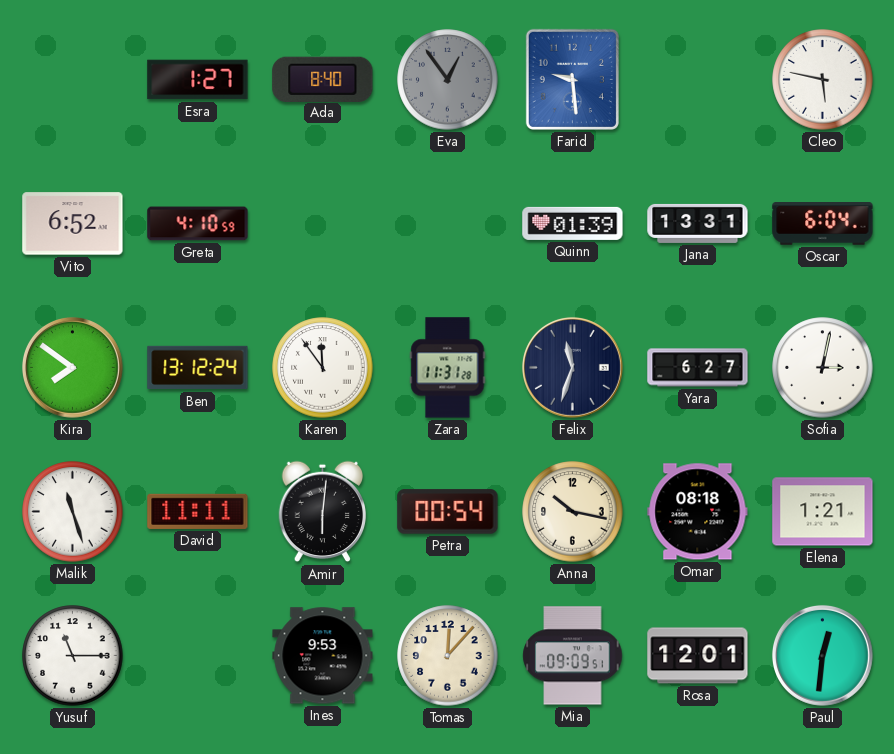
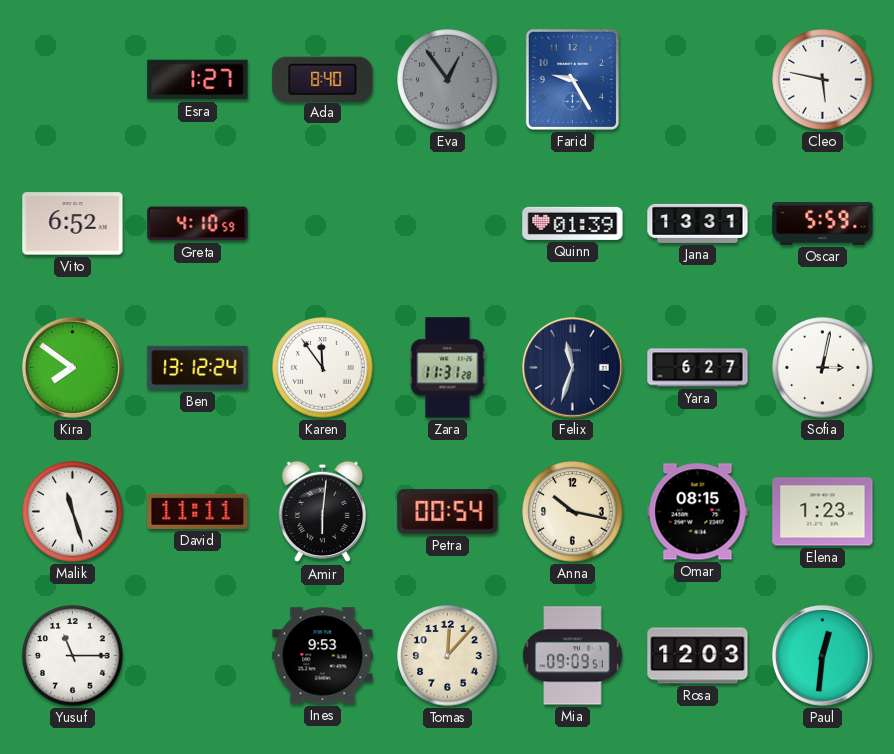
Farid: 9:29 -> 9:25
Oscar: 6:04 -> 5:59
Omar: 08:18 -> 08:15
Elena: 1:21 -> 1:23
Rosa: 12:01 -> 12:03
